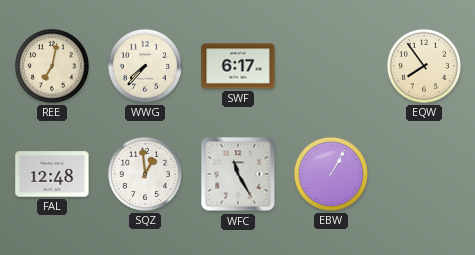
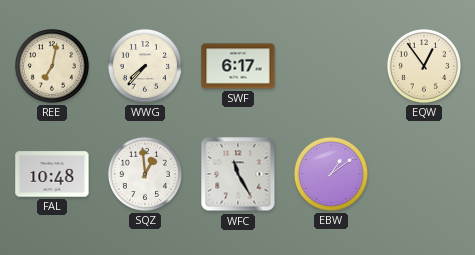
EQW: 7:54 -> 12:54
FAL: 12:48 -> 10:48
EBW: 1:05 -> 1:09
